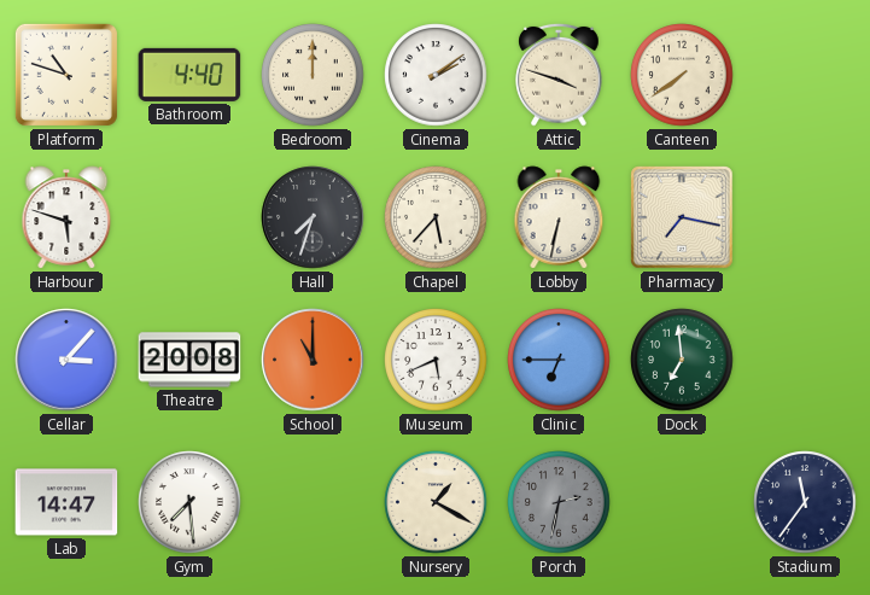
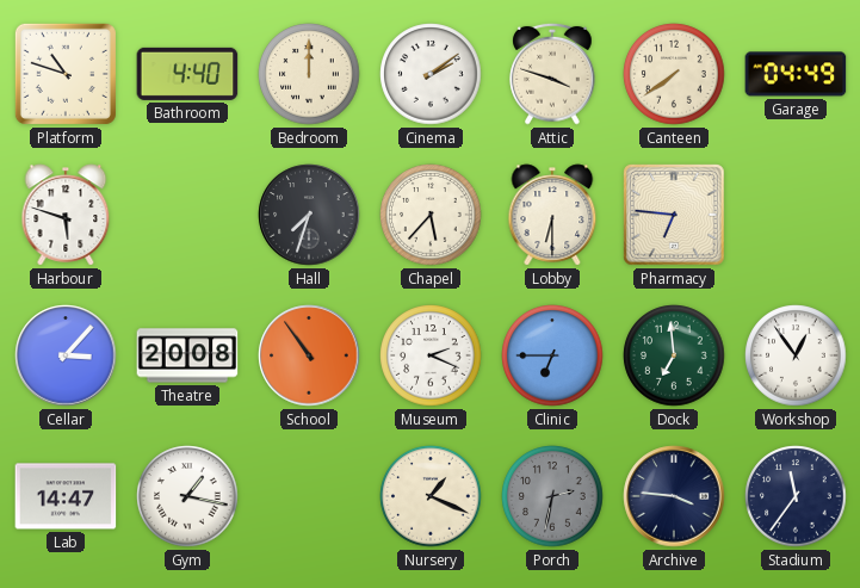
Garage: none -> 04:49
Lobby: 6:32 -> 6:30
Pharmacy: 7:17 -> 6:46
School: 11:00 -> 10:54
Museum: 5:41 -> 2:19
Workshop: none -> 12:54
Gym: 7:29 -> 1:17
Nursery: 1:20 -> 1:19
Archive: none -> 3:46
